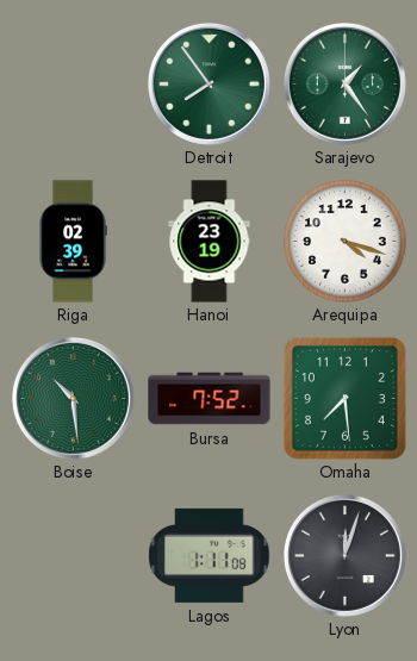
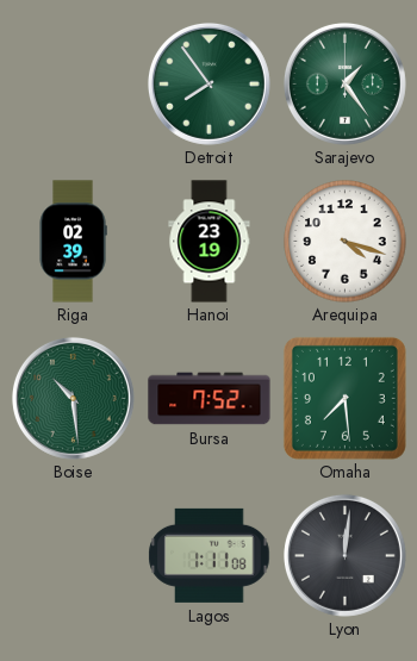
Lyon: 12:03 -> 12:01
